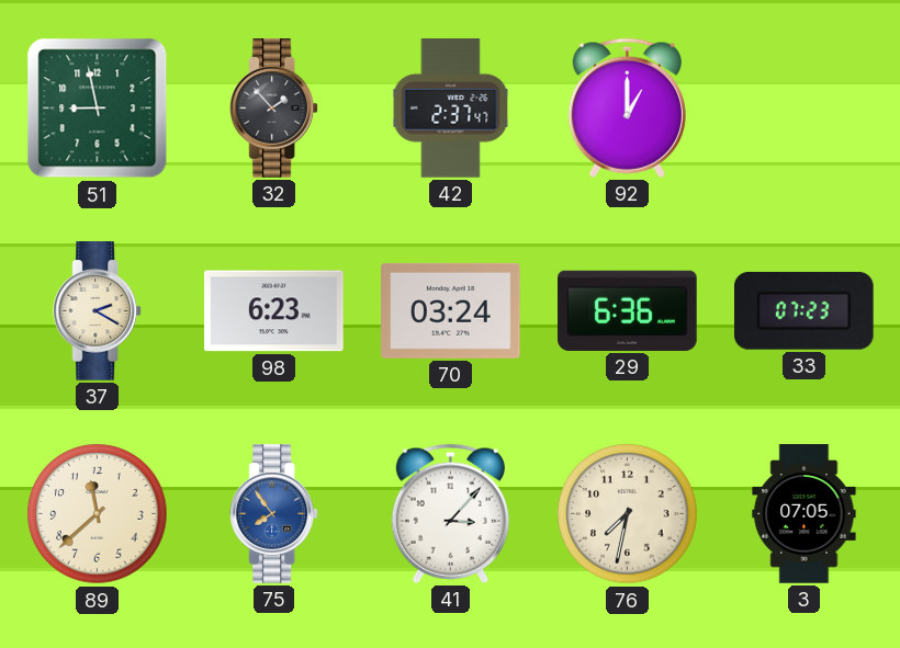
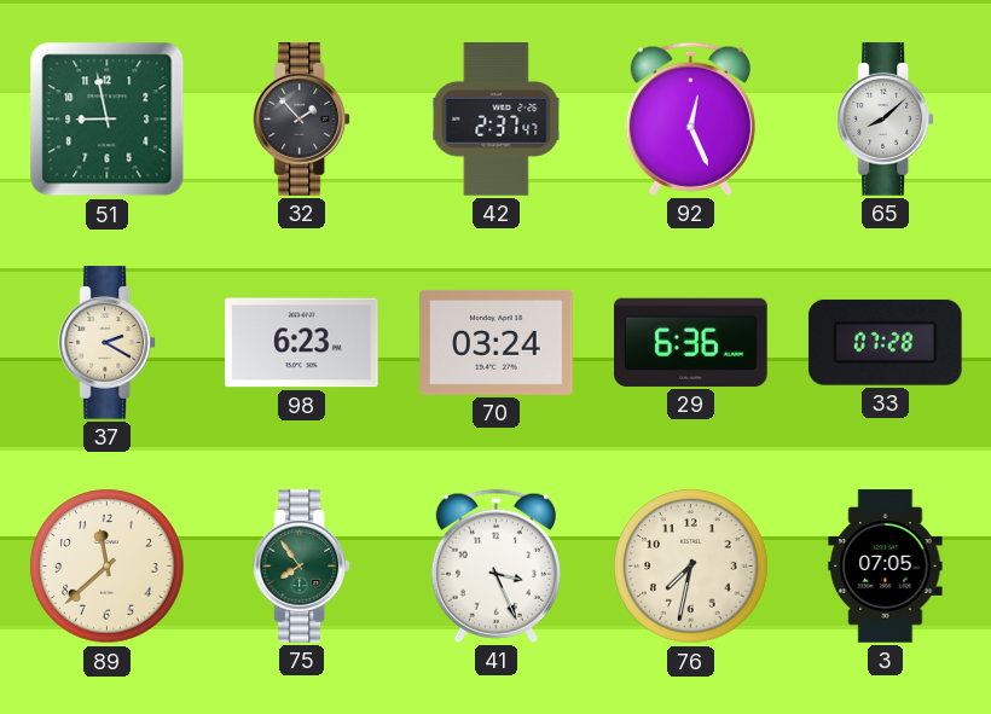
92: 1:00 -> 12:26
65: none -> 8:08
33: 07:23 -> 07:28
75 dial: blue -> green
41: 3:07 -> 3:26
